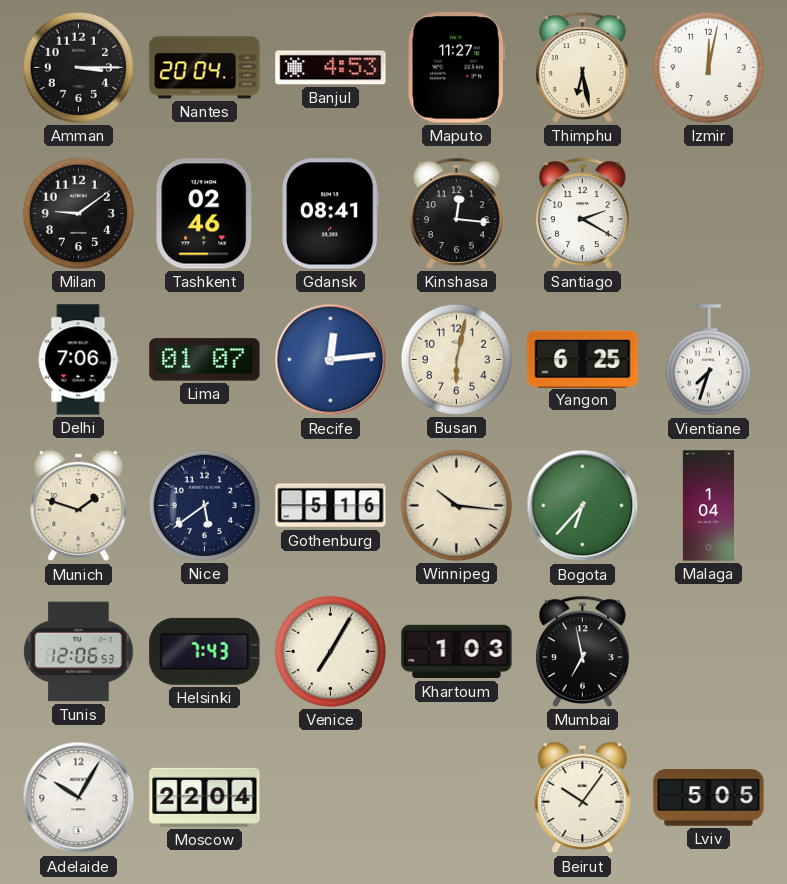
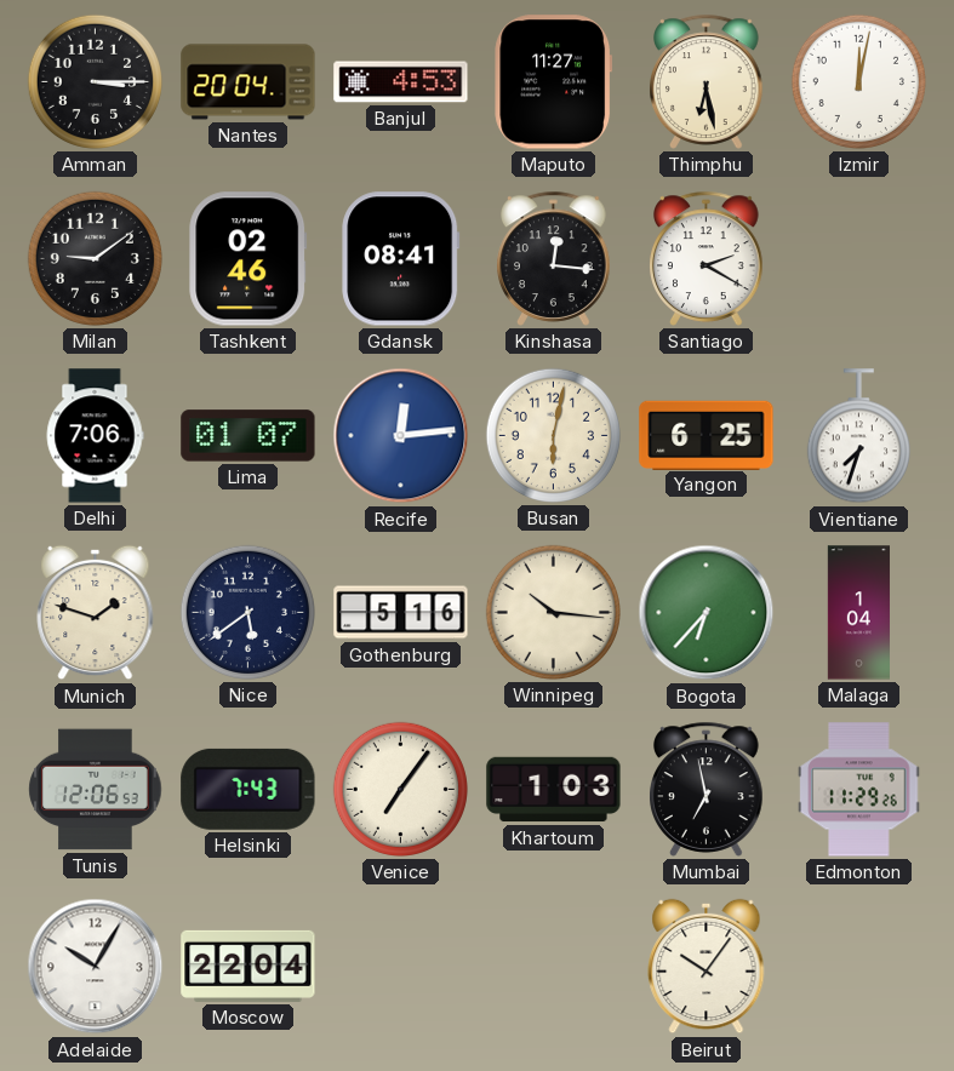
Venice: 7:05 -> 7:06
Edmonton: none -> 11:29
Lviv: 5:05 -> none
